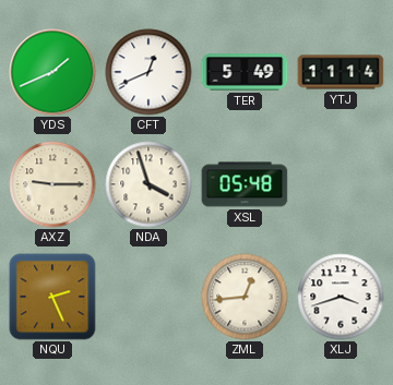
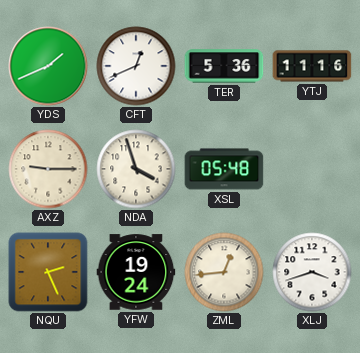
TER: 5:49 -> 5:36
YTJ: 11:14 -> 11:16
YFW: none -> 19:24
